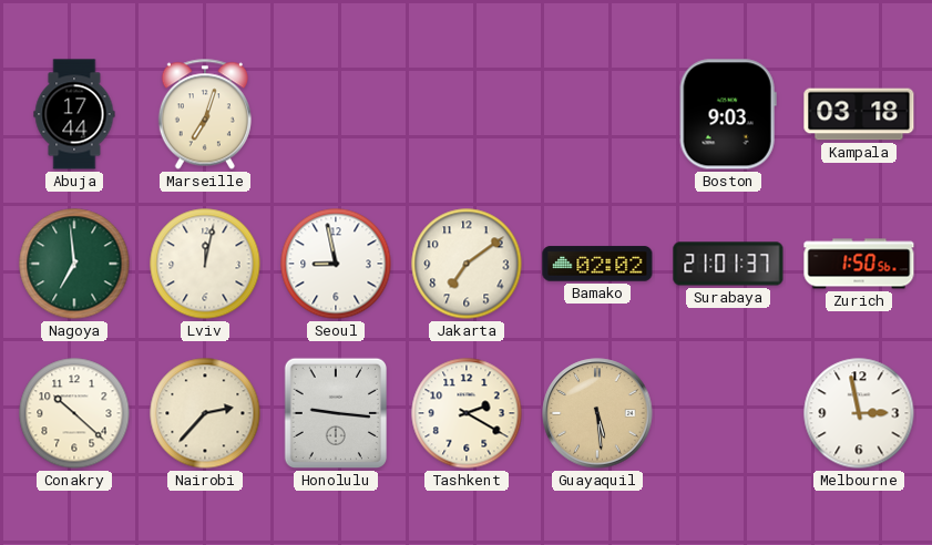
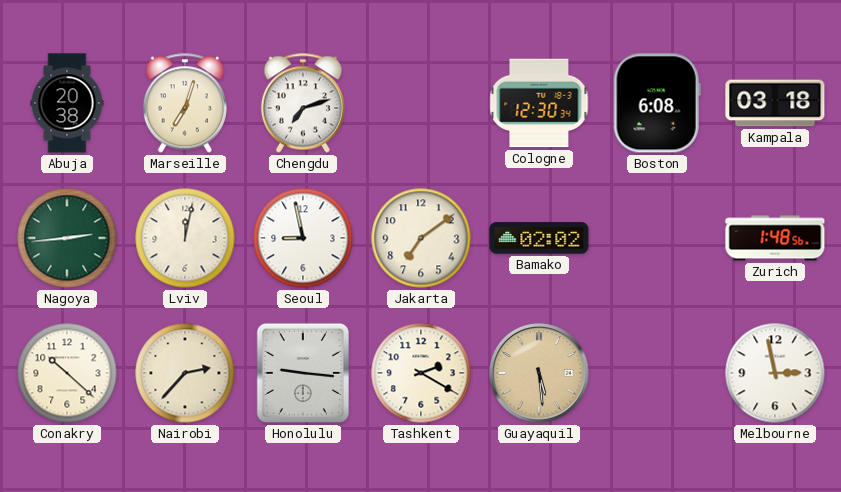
Abuja: 17:44 -> 20:38
Chengdu: none -> 7:12
Cologne: none -> 12:30
Boston: 9:03 -> 6:08
Nagoya: 6:59 -> 2:44
Surabaya: 21:01 -> none
Zurich: 1:50 -> 1:48
